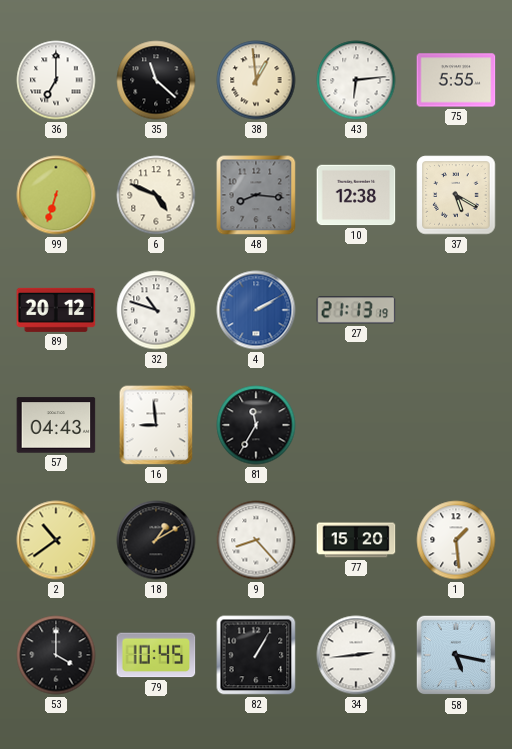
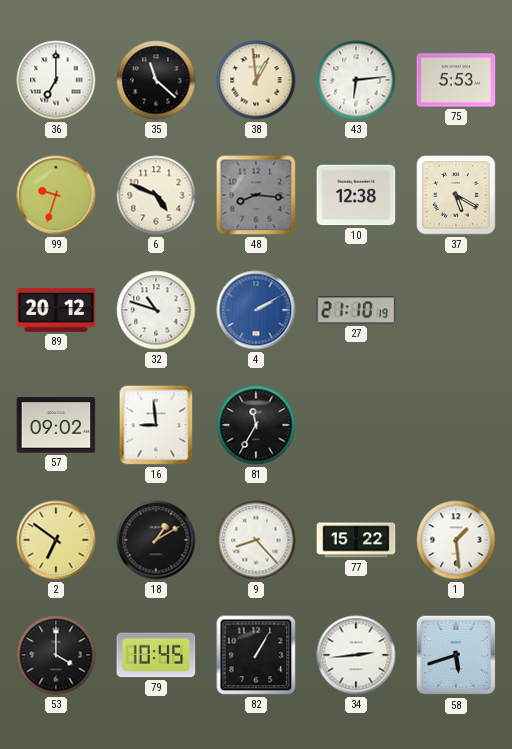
75: 5:55 -> 5:53
99: 6:33 -> 9:33
27: 21:13 -> 21:10
57: 04:43 -> 09:02
2: 10:39 -> 6:51
77: 15:20 -> 15:22
58: 5:17 -> 5:42
